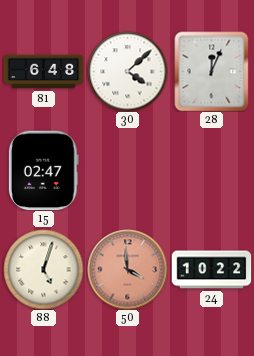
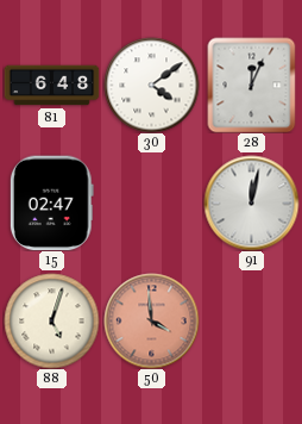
30: 4:08 -> 4:09
91: none -> 12:02
24: 10:22 -> none
